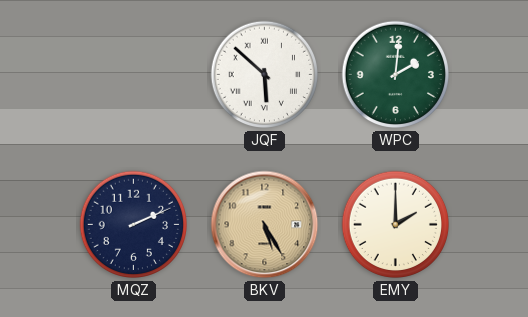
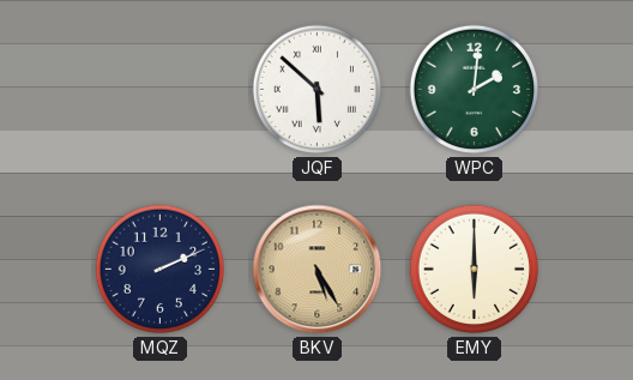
EMY: 2:00 -> 6:00
